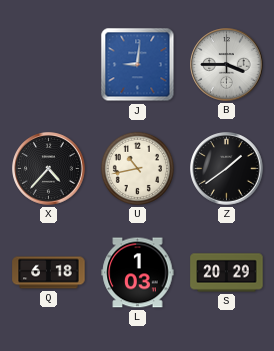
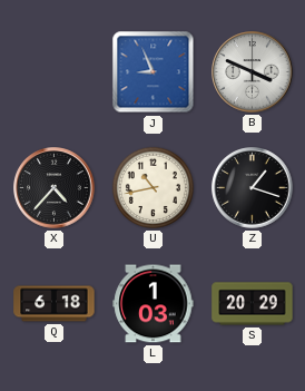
J: 9:01 -> 8:56
B: 3:45 -> 3:49
Z: 1:39 -> 1:18
